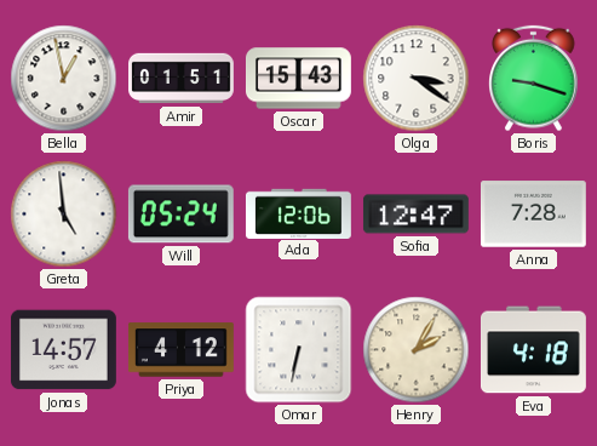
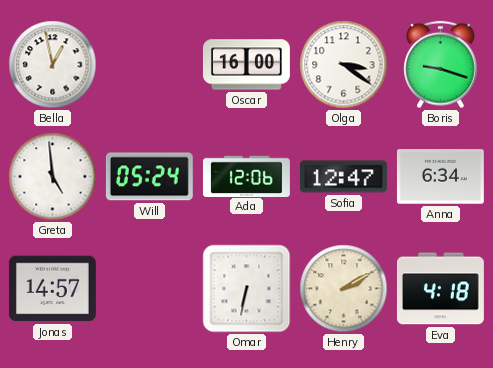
Amir: 01:51 -> none
Oscar: 15:43 -> 16:00
Anna: 7:28 -> 6:34
Priya: 4:12 -> none
Henry: 2:05 -> 2:10
